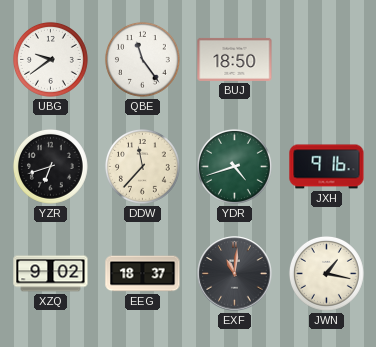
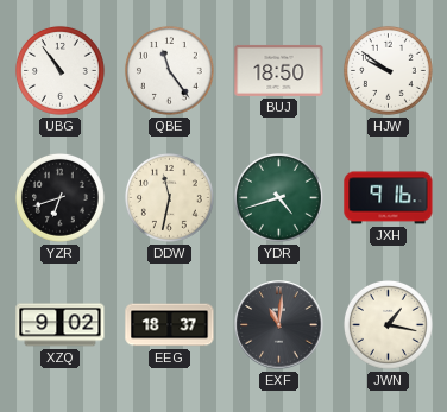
UBG: 9:39 -> 10:54
HJW: none -> 9:51
DDW: 11:37 -> 11:32
